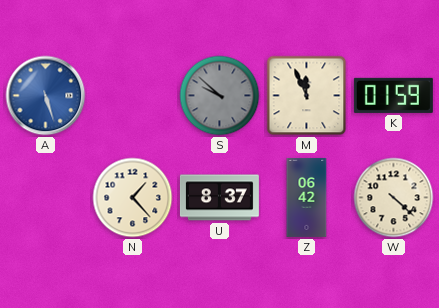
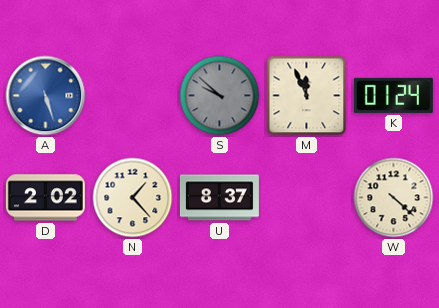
K: 01:59 -> 01:24
D: none -> 2:02
Z: 06:42 -> none
